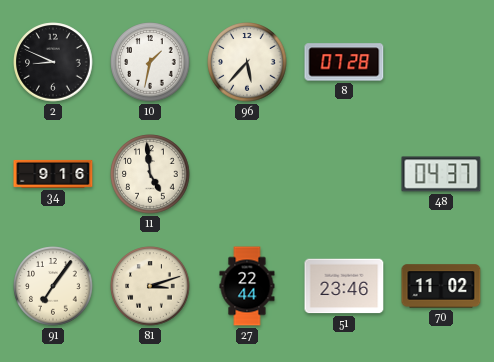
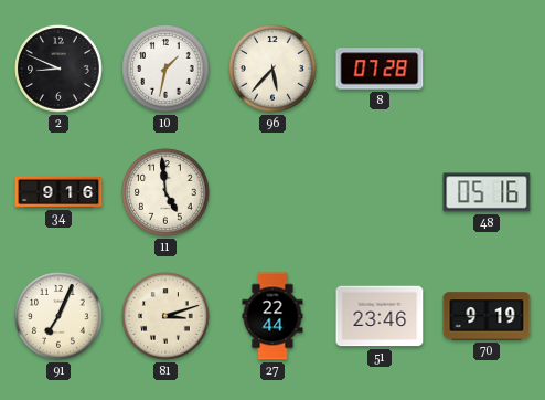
48: 04:37 -> 05:16
91: 7:06 -> 7:04
70: 11:02 -> 9:19
